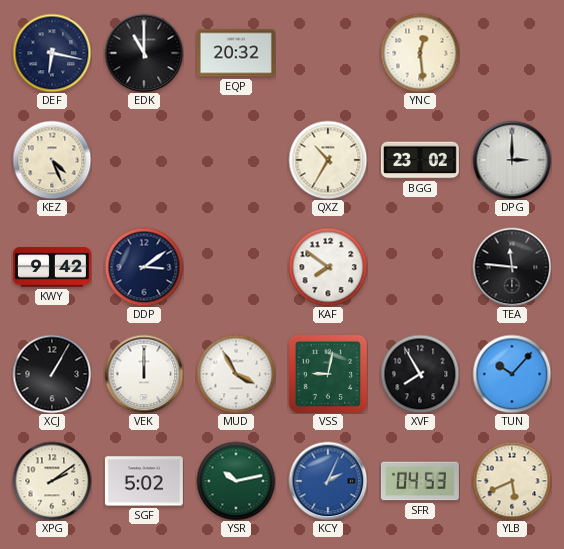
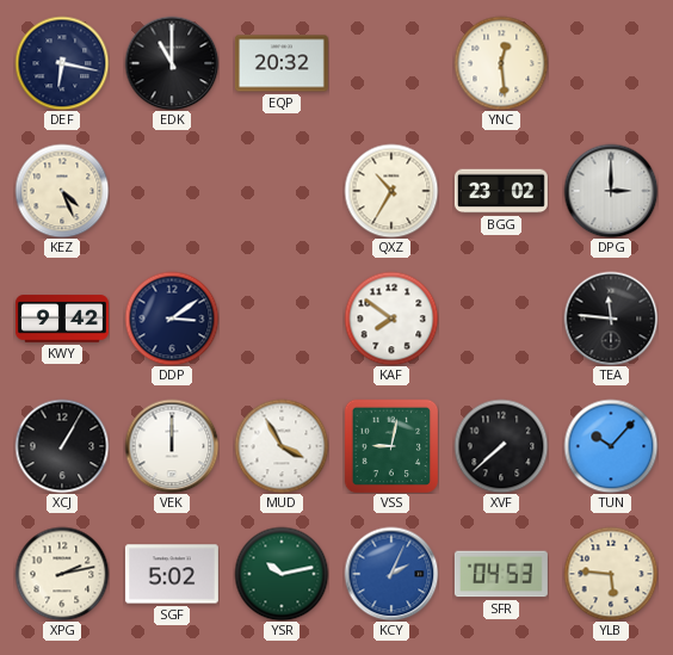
XVF: 7:55 -> 7:38
XPG: 2:09 -> 2:13
YLB: 5:41 -> 5:46
